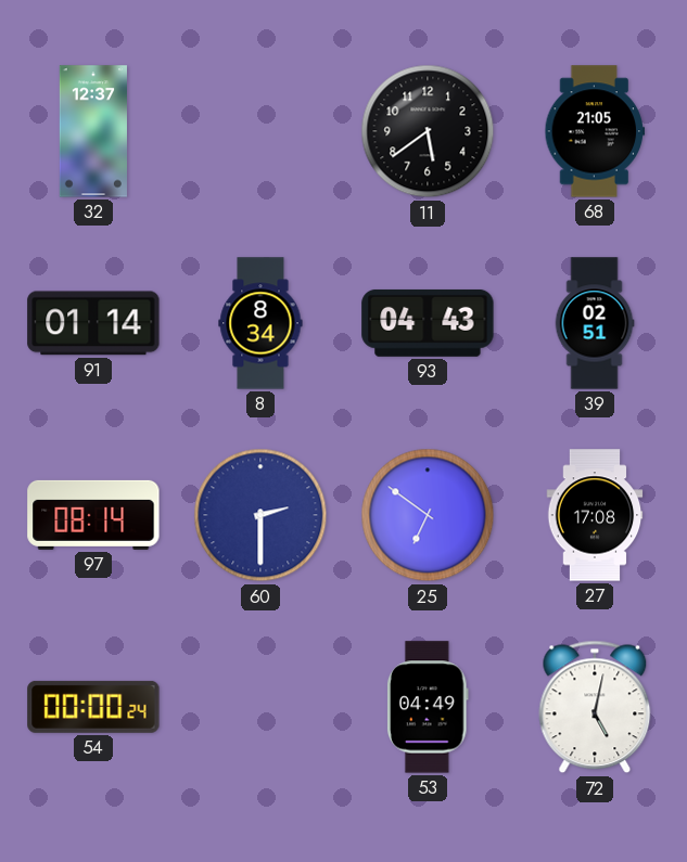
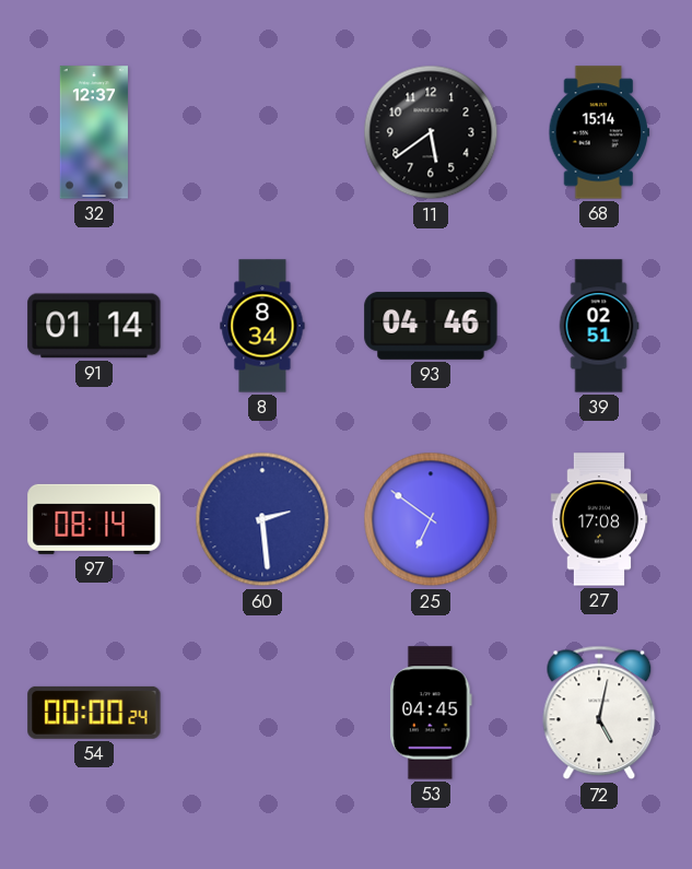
68: 21:05 -> 15:14
93: 04:43 -> 04:46
60: 2:30 -> 2:29
53: 04:49 -> 04:45
